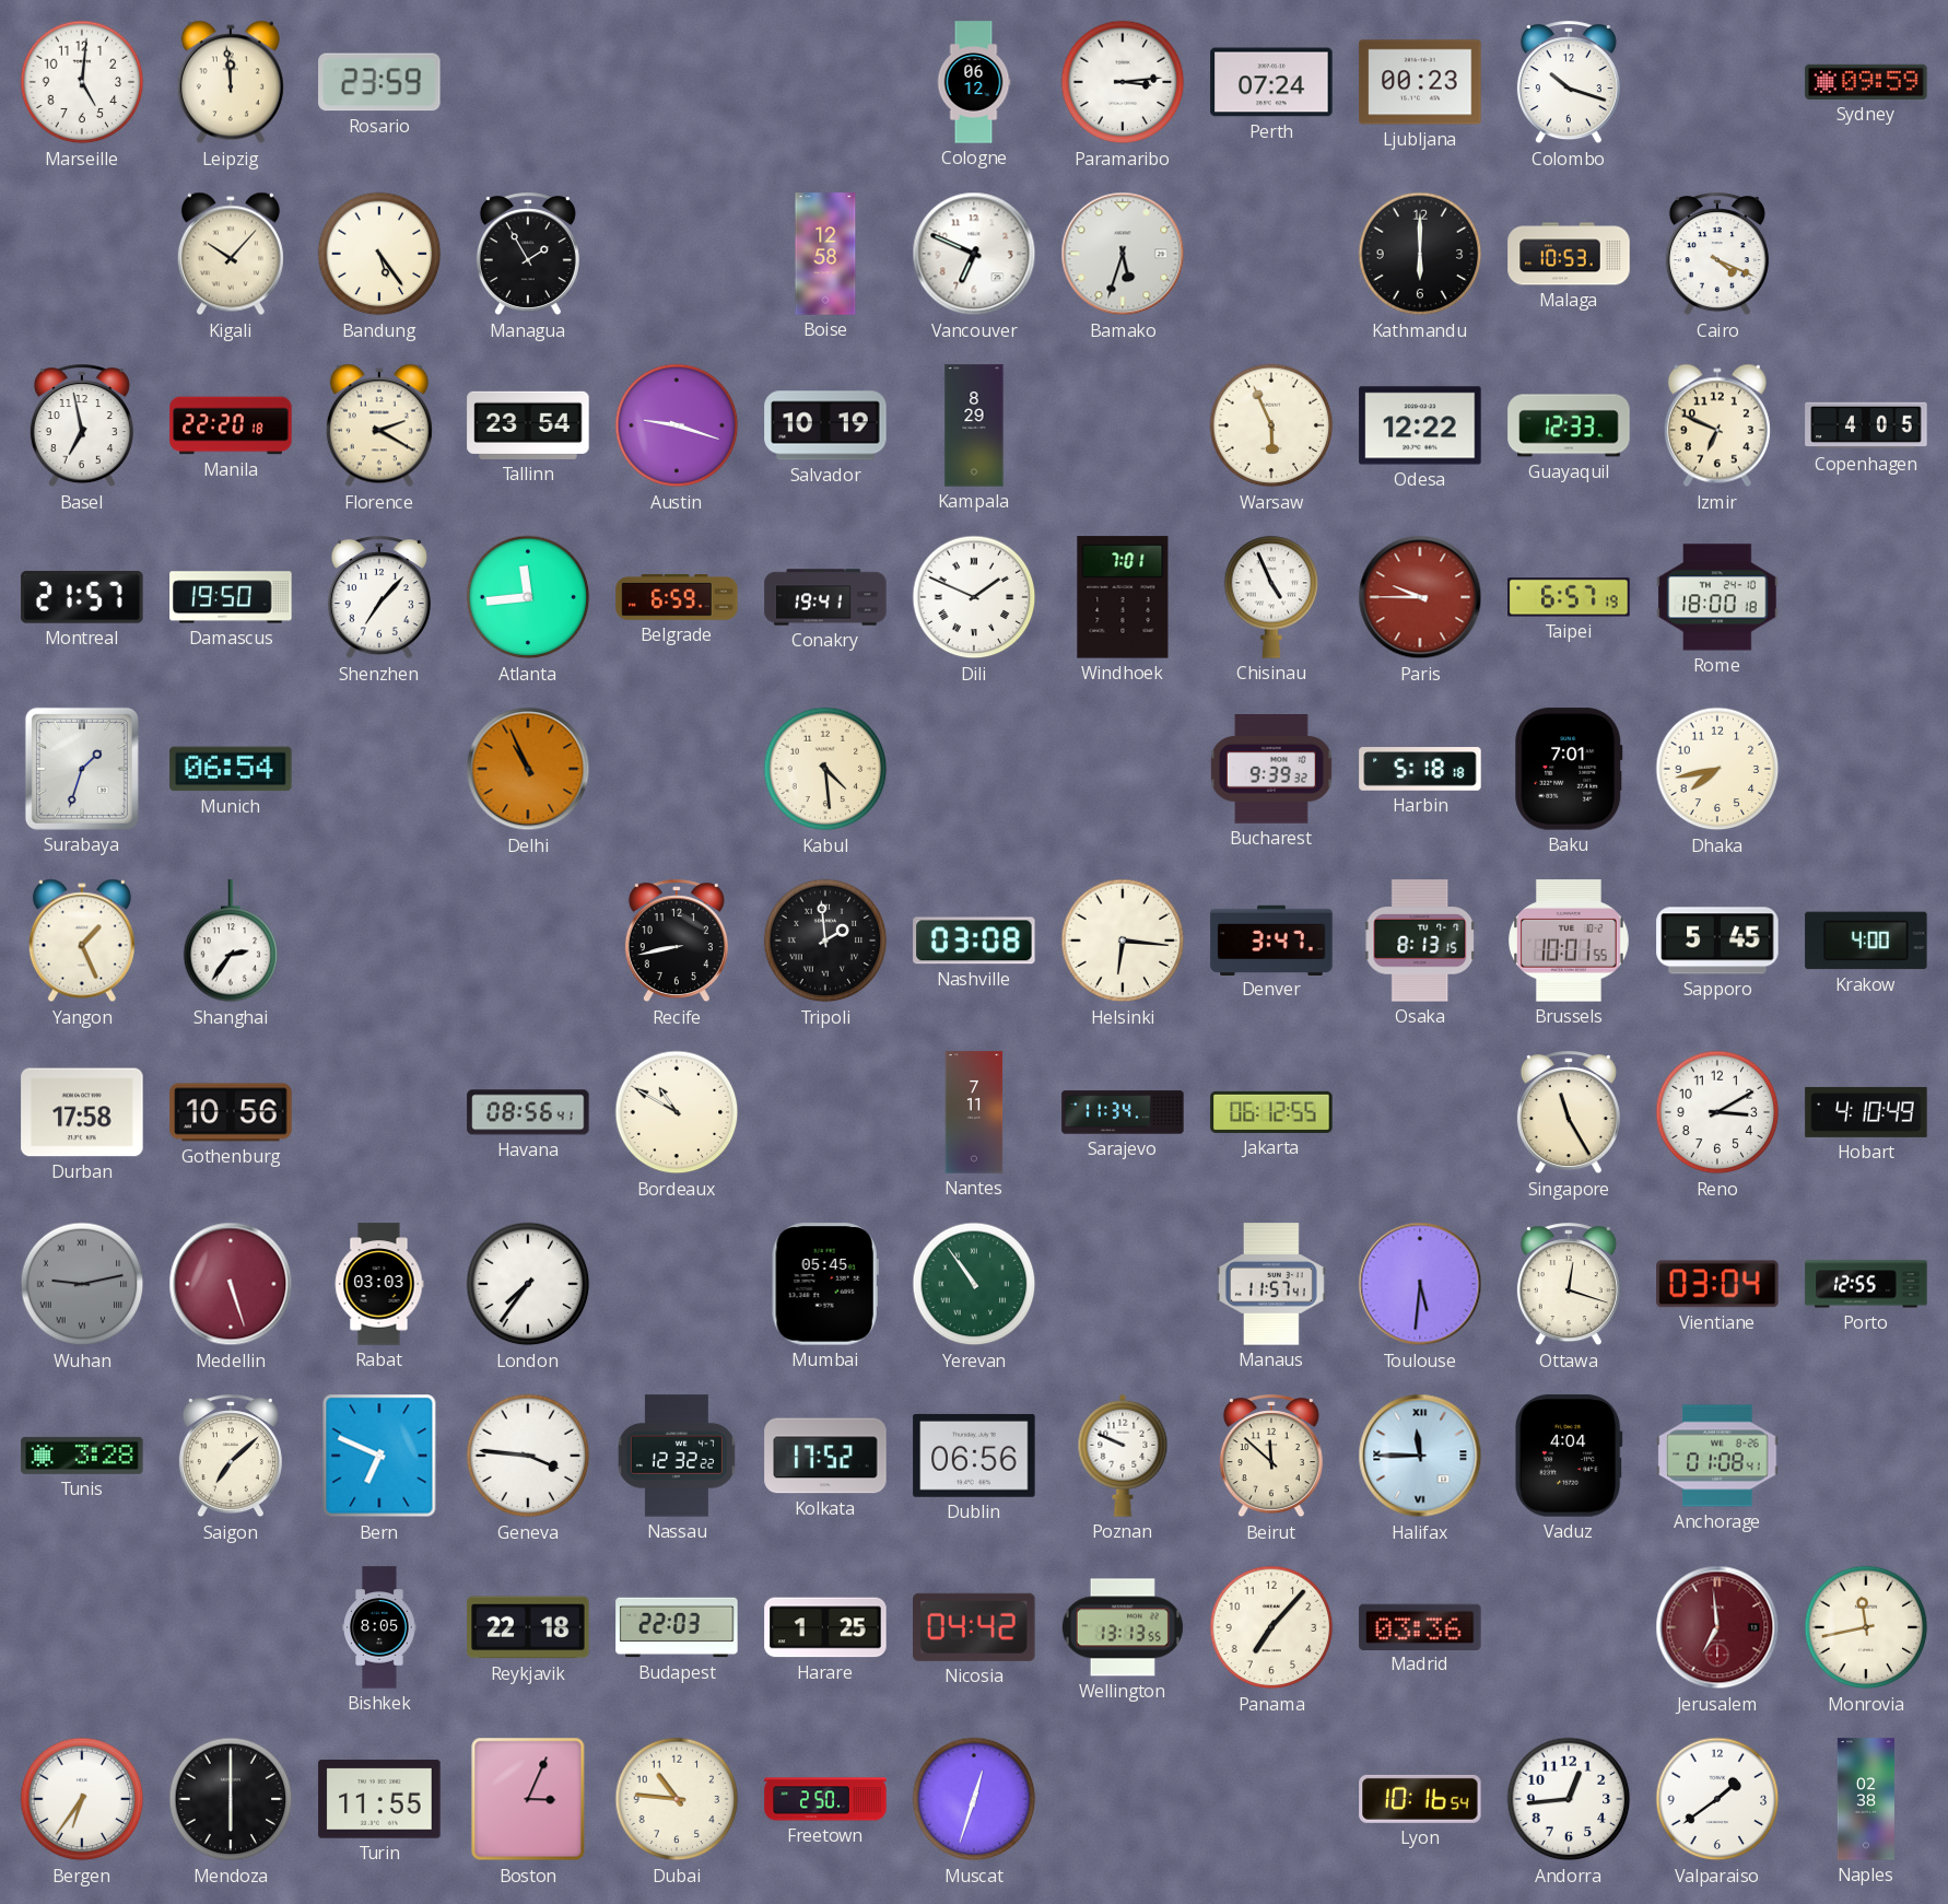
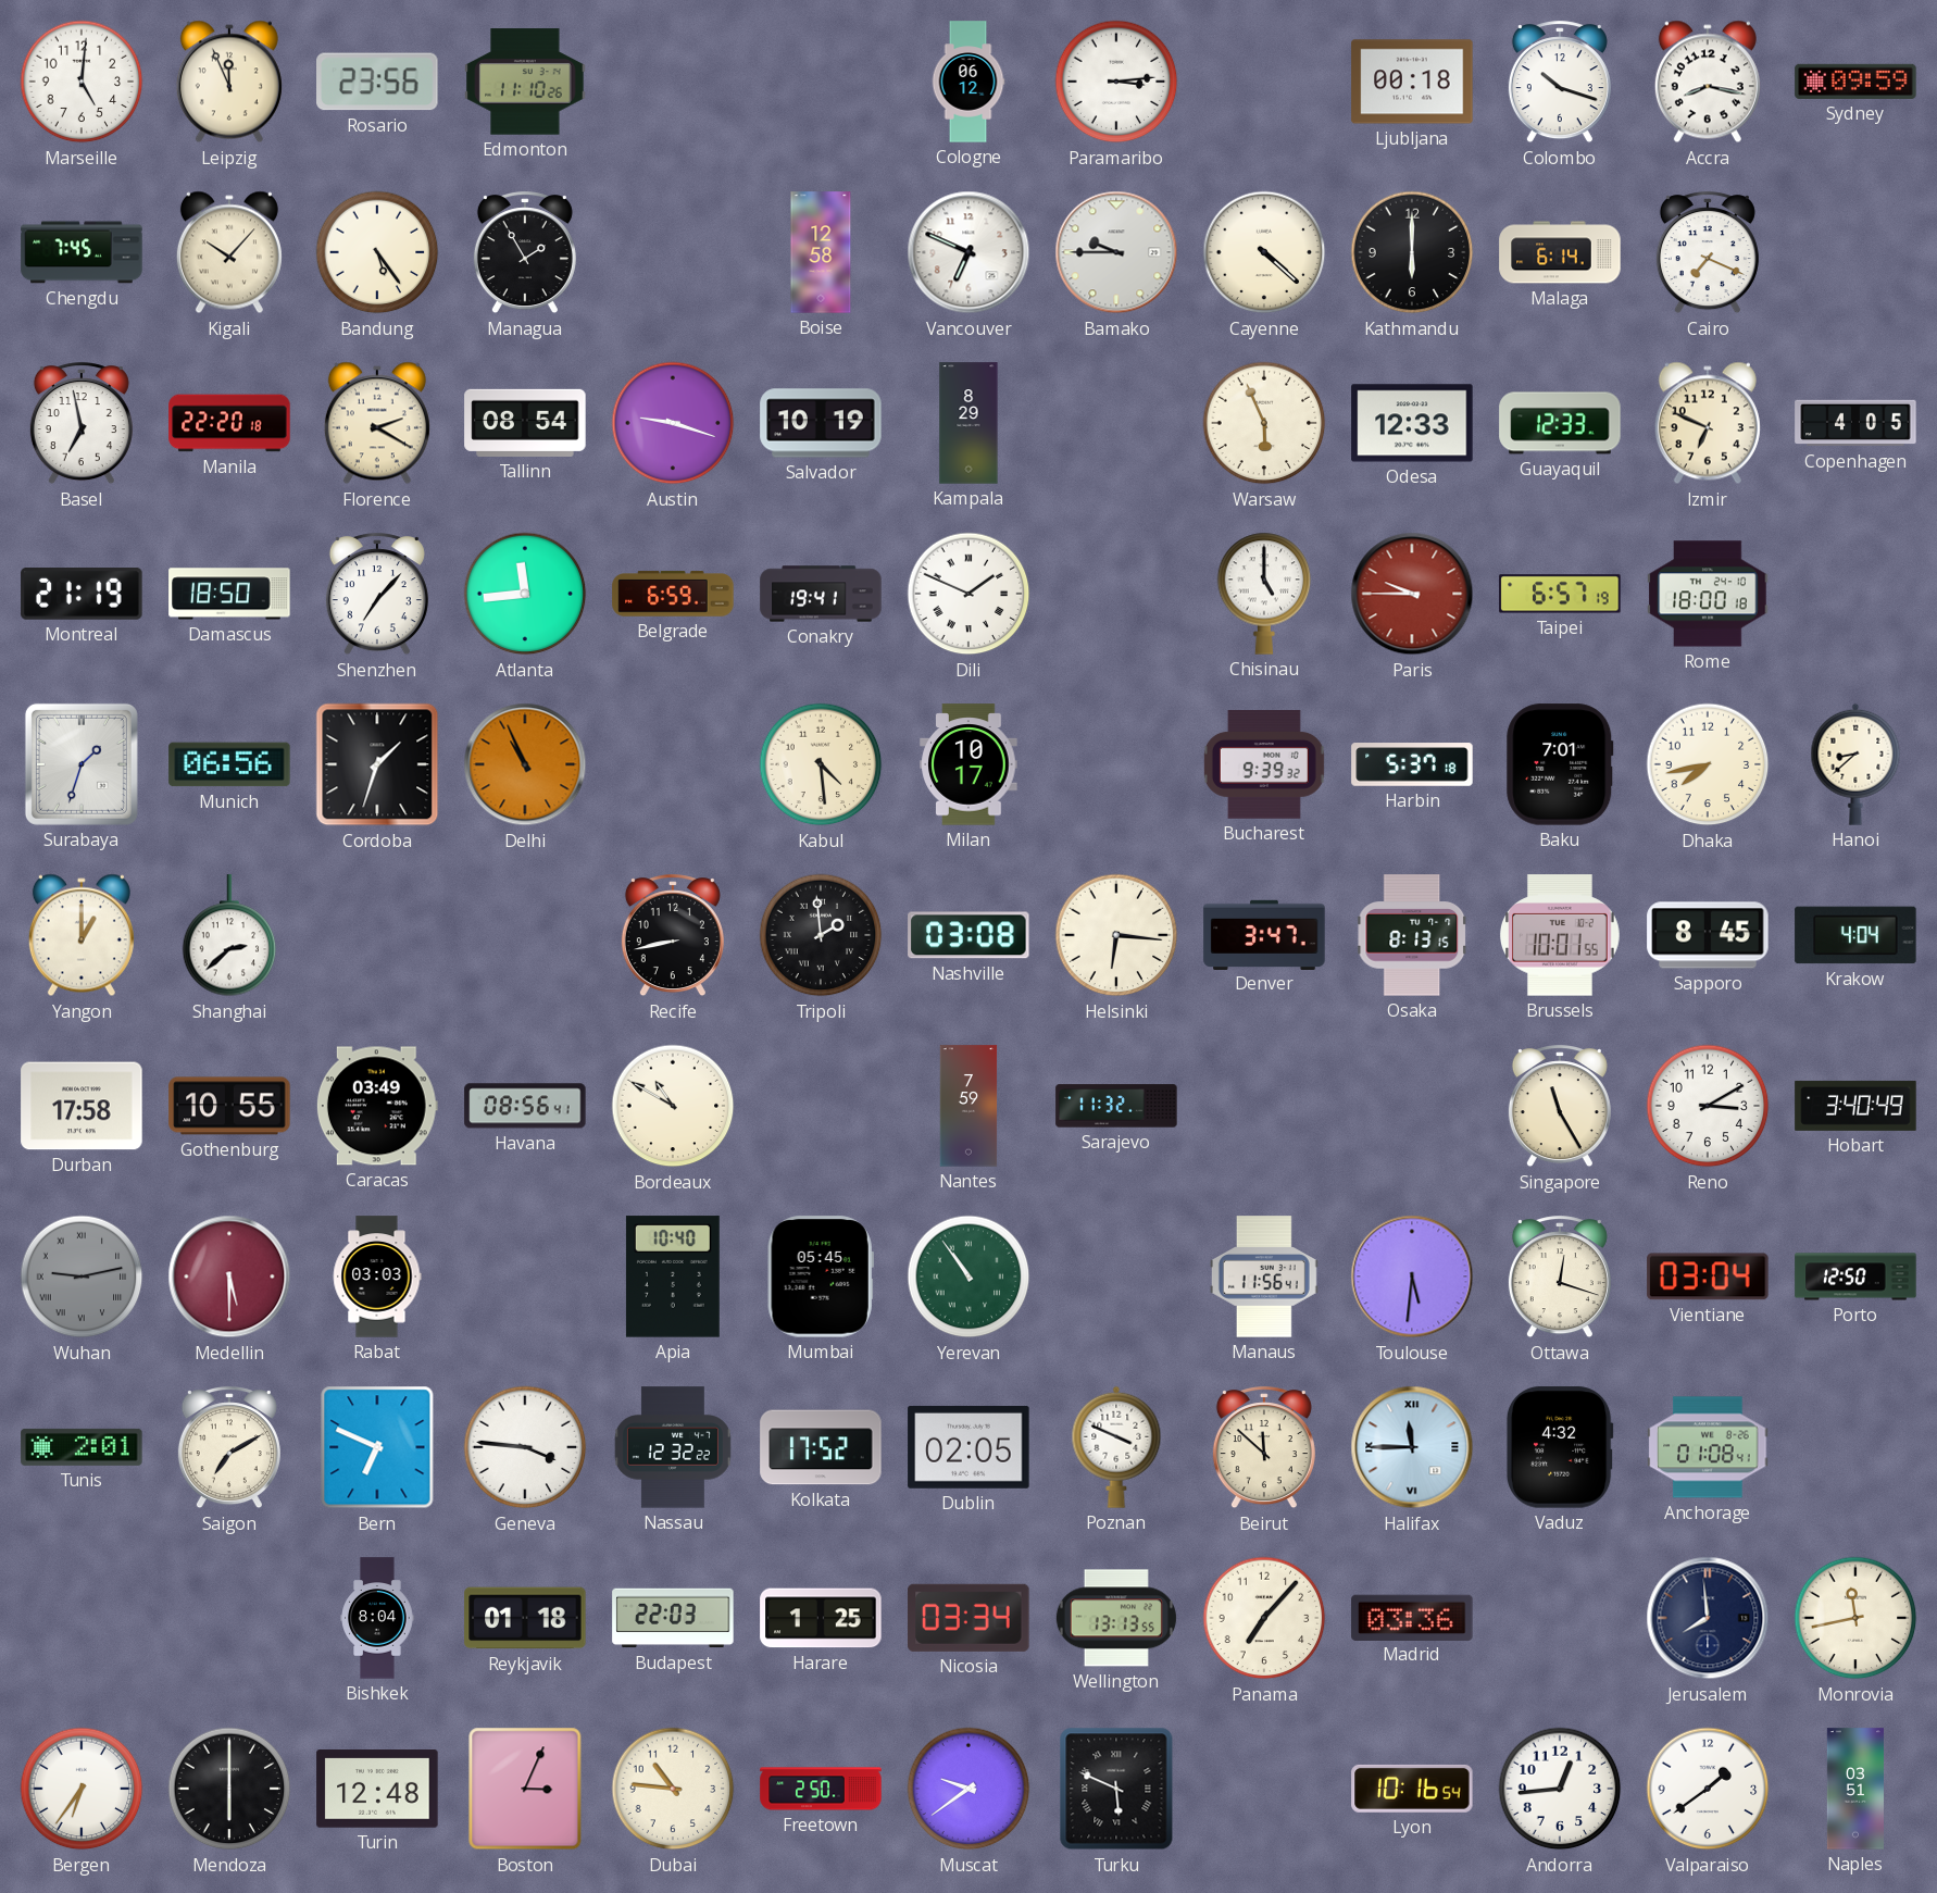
Leipzig: 11:59 -> 11:56
Rosario: 23:59 -> 23:56
Edmonton: none -> 11:10
Perth: 07:24 -> none
Ljubljana: 00:23 -> 00:18
Accra: none -> 8:17
Chengdu: none -> 7:45
Bamako: 5:33 -> 9:45
Cayenne: none -> 4:22
Malaga: 10:53 -> 6:14
Cairo: 4:19 -> 7:19
Tallinn: 23:54 -> 08:54
Odesa: 12:22 -> 12:33
Montreal: 21:57 -> 21:19
Damascus: 19:50 -> 18:50
Windhoek: 7:01 -> none
Chisinau: 4:56 -> 5:00
Munich: 06:54 -> 06:56
Cordoba: none -> 1:33
Milan: none -> 10:17
Harbin: 5:18 -> 5:37
Hanoi: none -> 8:38
Yangon: 1:26 -> 1:00
Shanghai: 2:36 -> 2:38
Sapporo: 5:45 -> 8:45
Krakow: 4:00 -> 4:04
Gothenburg: 10:56 -> 10:55
Caracas: none -> 03:49
Nantes: 7:11 -> 7:59
Sarajevo: 11:34 -> 11:32
Jakarta: 06:12 -> none
Hobart: 4:10 -> 3:40
Medellin: 5:27 -> 5:30
London: 7:36 -> none
Apia: none -> 10:40
Manaus: 11:57 -> 11:56
Porto: 12:55 -> 12:50
Tunis: 3:28 -> 2:01
Saigon: 7:08 -> 7:10
Dublin: 06:56 -> 02:05
Poznan: 9:49 -> 3:49
Vaduz: 4:04 -> 4:32
Bishkek: 8:05 -> 8:04
Reykjavik: 22:18 -> 01:18
Nicosia: 04:42 -> 03:34
Jerusalem: 6:59 -> 7:59
Jerusalem dial: burgundy -> navy
Turin: 11:55 -> 12:48
Muscat: 12:33 -> 9:39
Turku: none -> 5:49
Naples: 02:38 -> 03:51
